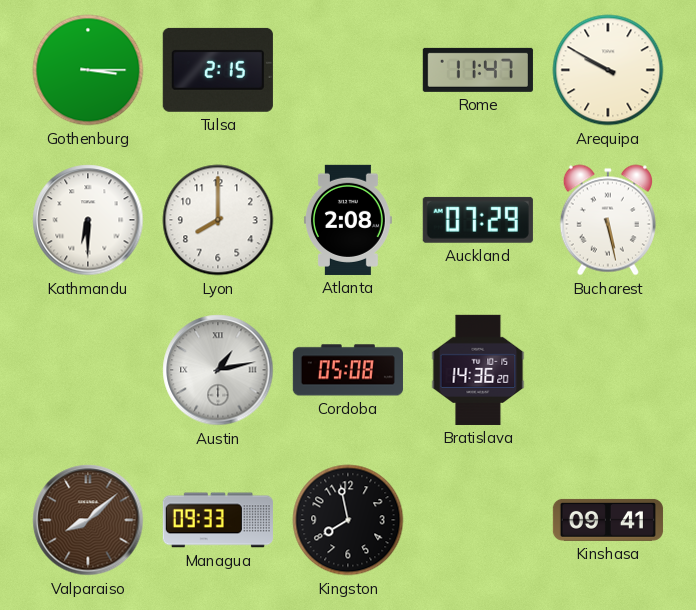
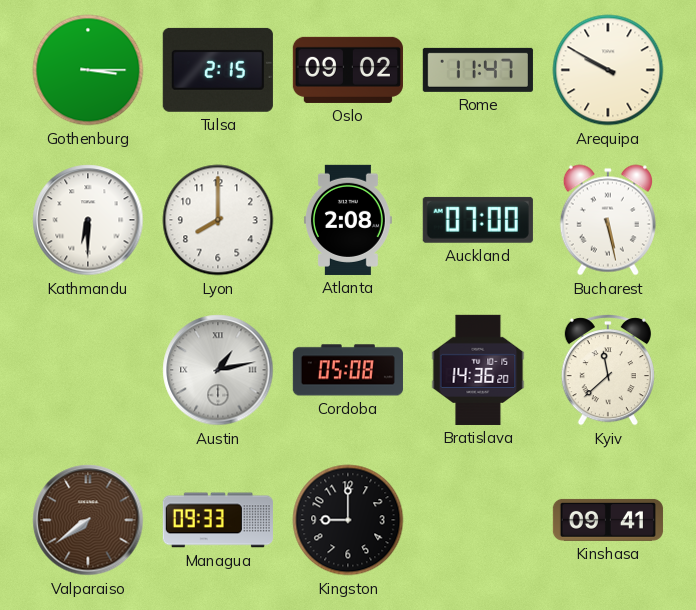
Oslo: none -> 09:02
Auckland: 07:29 -> 07:00
Kyiv: none -> 11:38
Valparaiso: 8:08 -> 7:39
Kingston: 7:58 -> 9:00
